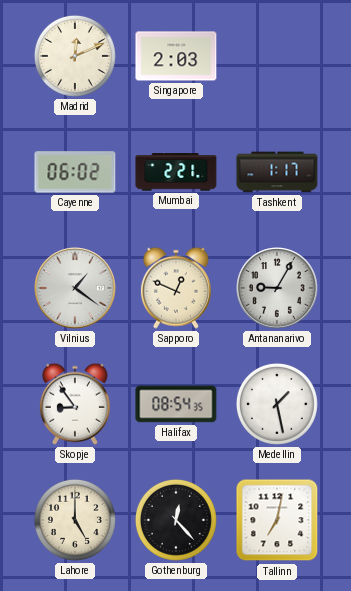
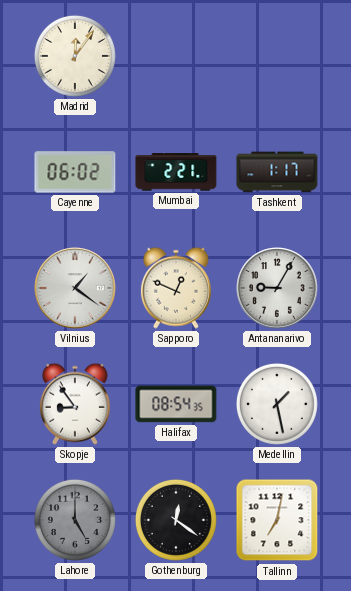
Madrid: 12:11 -> 12:06
Singapore: 2:03 -> none
Lahore dial: cream -> grey
Gothenburg: 12:23 -> 12:21
